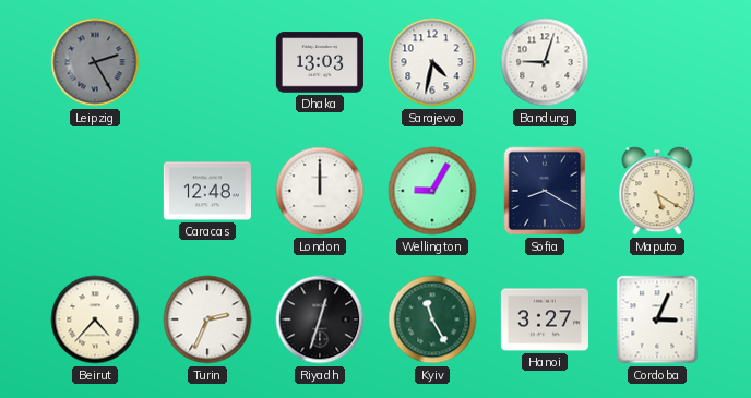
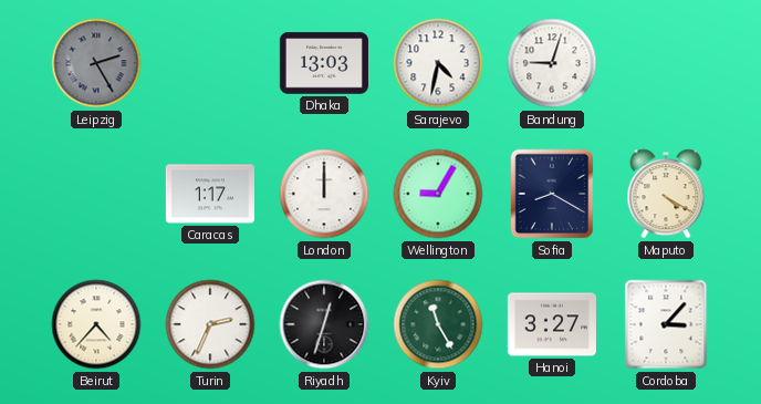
Caracas: 12:48 -> 1:17
Maputo: 5:20 -> 4:20
Cordoba: 3:04 -> 3:07
